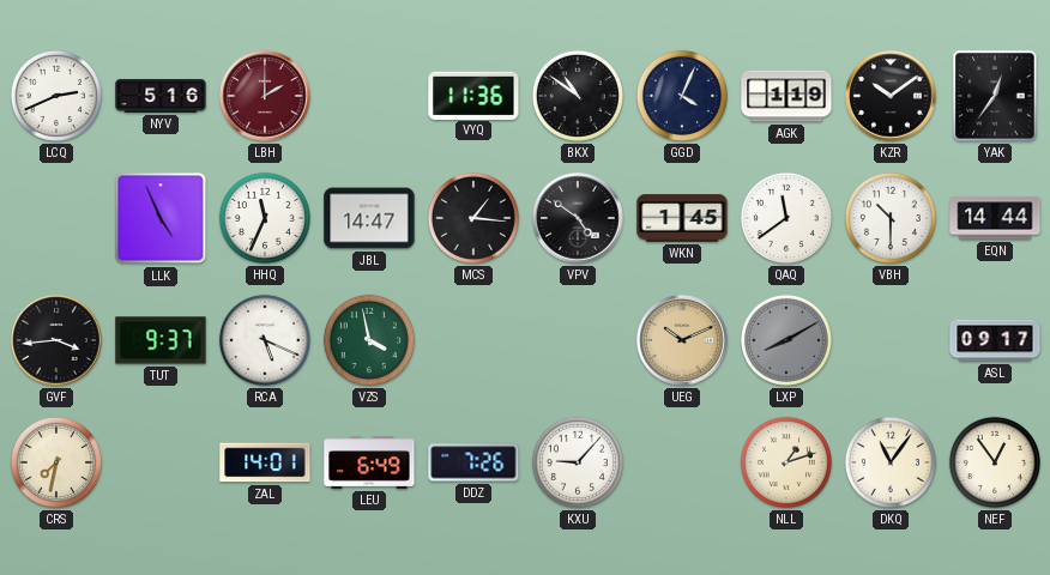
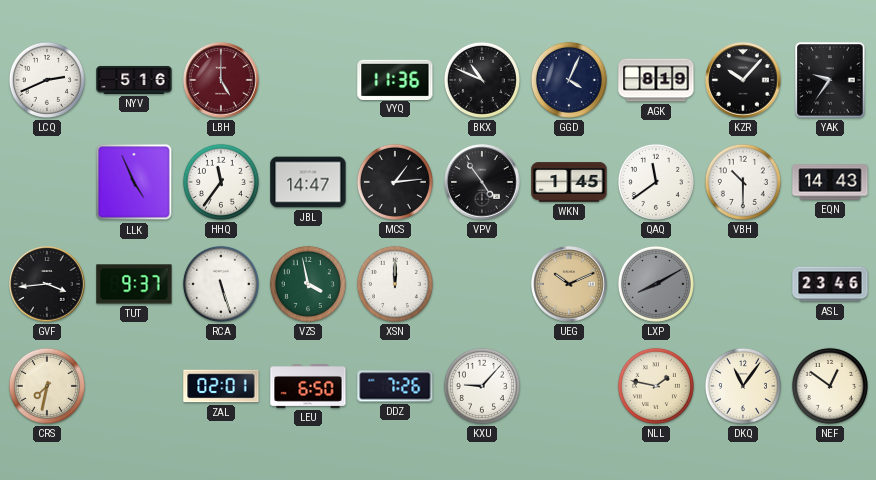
LBH: 2:00 -> 5:00
BKX: 10:51 -> 10:49
AGK: 1:19 -> 8:19
KZR: 10:09 -> 10:07
YAK: 12:36 -> 9:36
HHQ: 11:34 -> 11:36
MCS: 1:16 -> 1:14
VPV: 4:51 -> 4:54
EQN: 14:44 -> 14:43
RCA: 5:19 -> 5:27
XSN: none -> 12:00
ASL: 09:17 -> 23:46
ZAL: 14:01 -> 02:01
LEU: 6:49 -> 6:50
NLL: 1:12 -> 1:47
NEF: 12:54 -> 12:51
